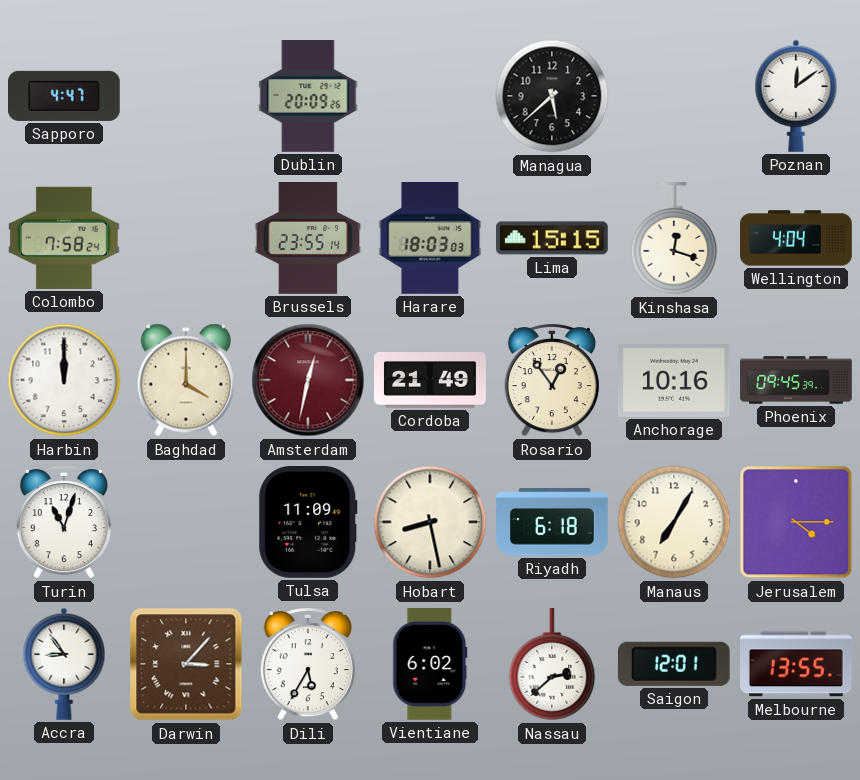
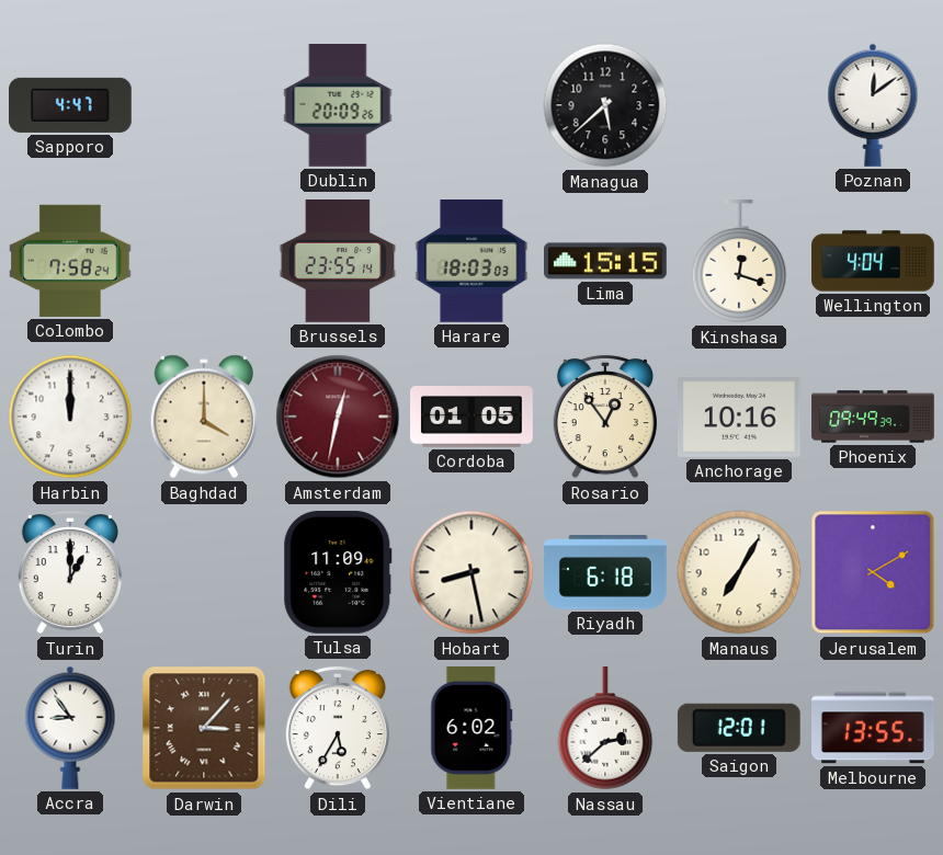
Cordoba: 21:49 -> 01:05
Phoenix: 09:45 -> 09:49
Turin: 11:03 -> 1:00
Jerusalem: 4:15 -> 4:10
